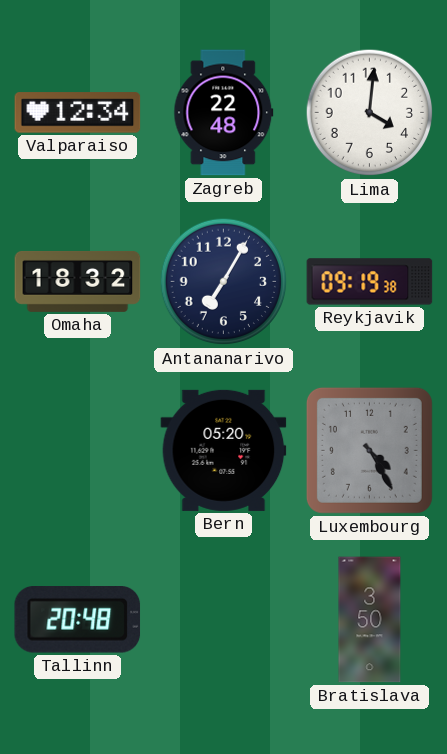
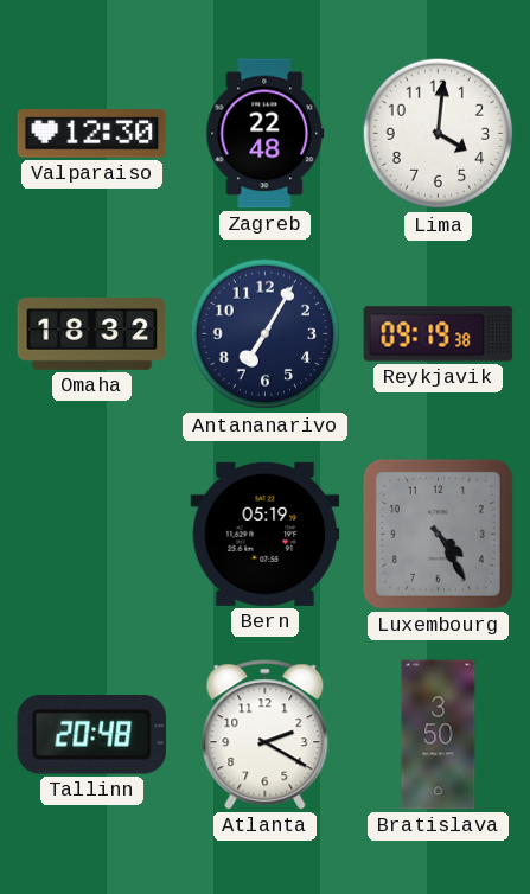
Valparaiso: 12:34 -> 12:30
Bern: 05:20 -> 05:19
Atlanta: none -> 2:20
